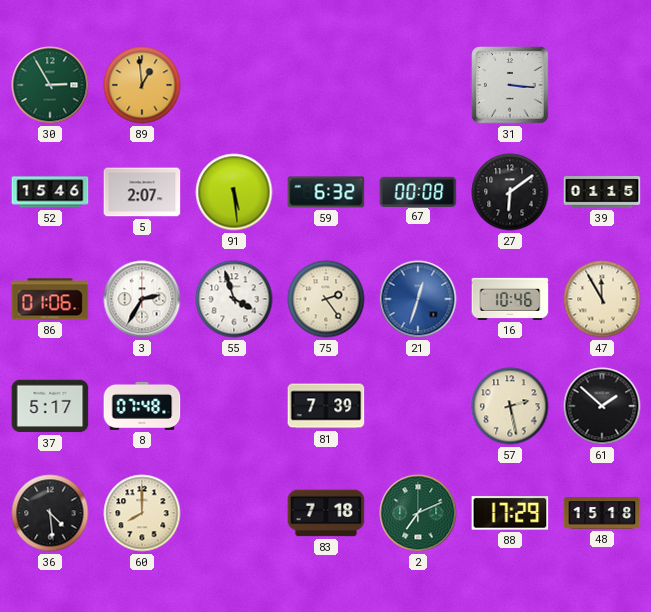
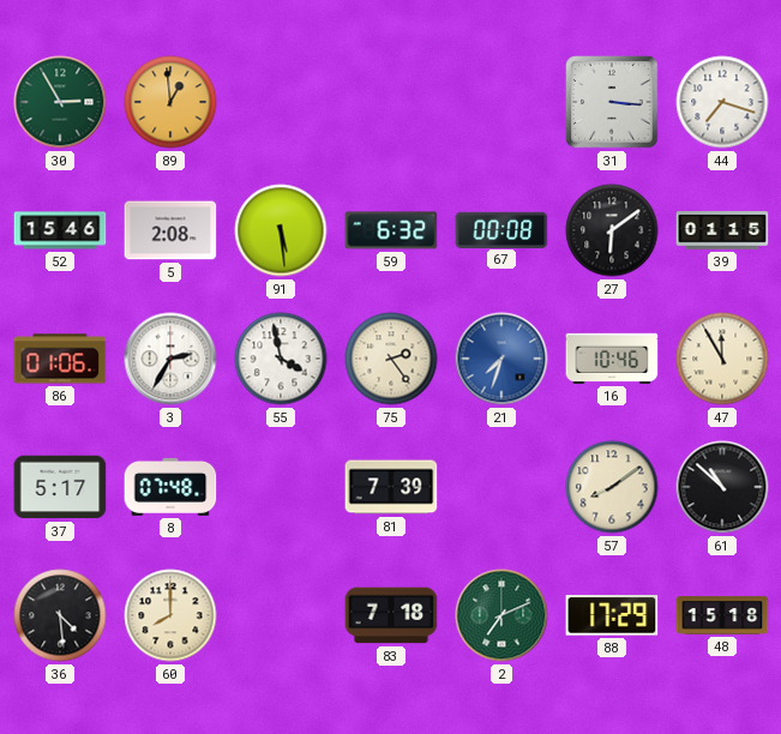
44: none -> 7:18
5: 2:07 -> 2:08
55: 3:57 -> 3:58
21: 12:33 -> 7:33
57: 2:28 -> 8:09
61: 1:52 -> 10:52
